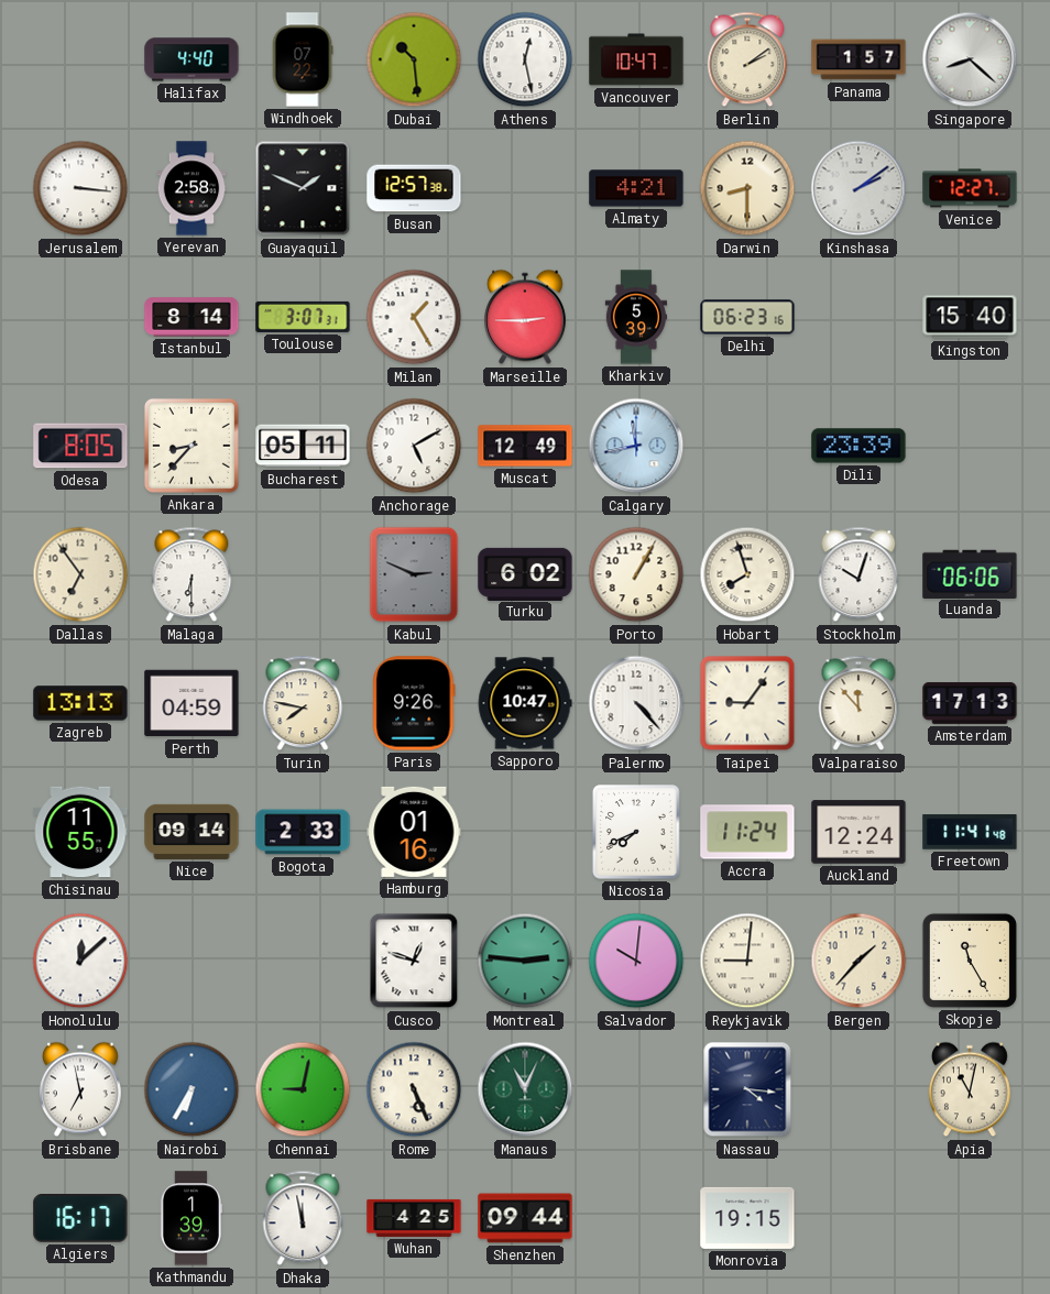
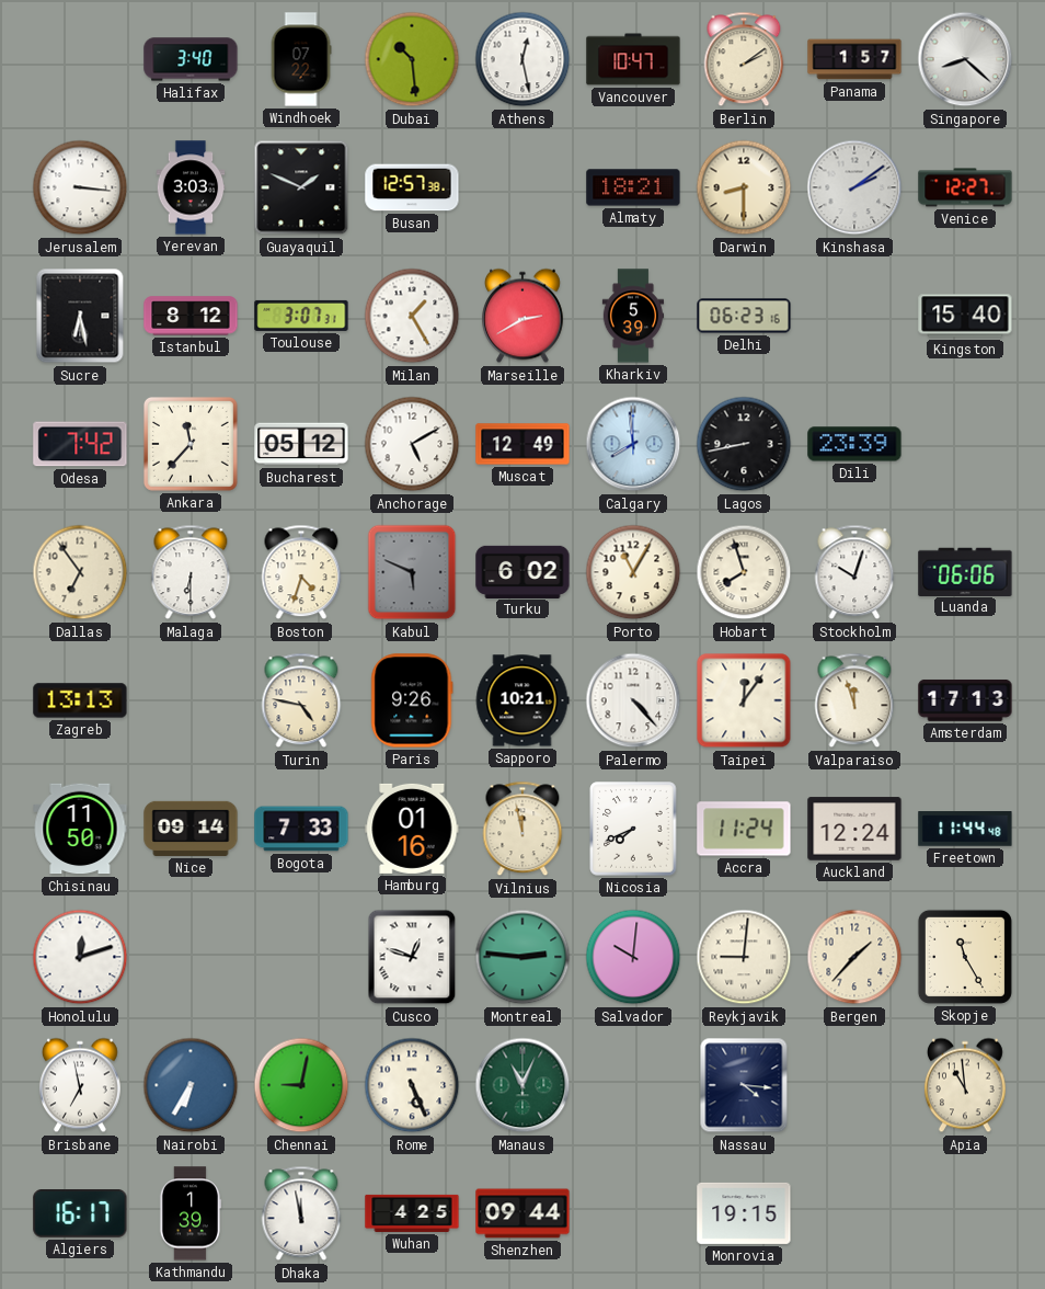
Halifax: 4:40 -> 3:40
Yerevan: 2:58 -> 3:03
Almaty: 4:21 -> 18:21
Sucre: none -> 6:28
Istanbul: 8:14 -> 8:12
Marseille: 2:45 -> 2:40
Odesa: 8:05 -> 7:42
Ankara: 8:37 -> 11:37
Bucharest: 05:11 -> 05:12
Calgary: 11:43 -> 7:59
Lagos: none -> 8:43
Boston: none -> 4:33
Kabul: 2:49 -> 5:49
Porto: 1:05 -> 11:05
Perth: 04:59 -> none
Turin: 7:47 -> 4:47
Sapporo: 10:47 -> 10:21
Taipei: 9:06 -> 12:06
Valparaiso: 11:53 -> 11:57
Chisinau: 11:55 -> 11:50
Bogota: 2:33 -> 7:33
Vilnius: none -> 11:58
Freetown: 11:41 -> 11:44
Honolulu: 12:08 -> 12:12
Apia: 11:02 -> 10:59
